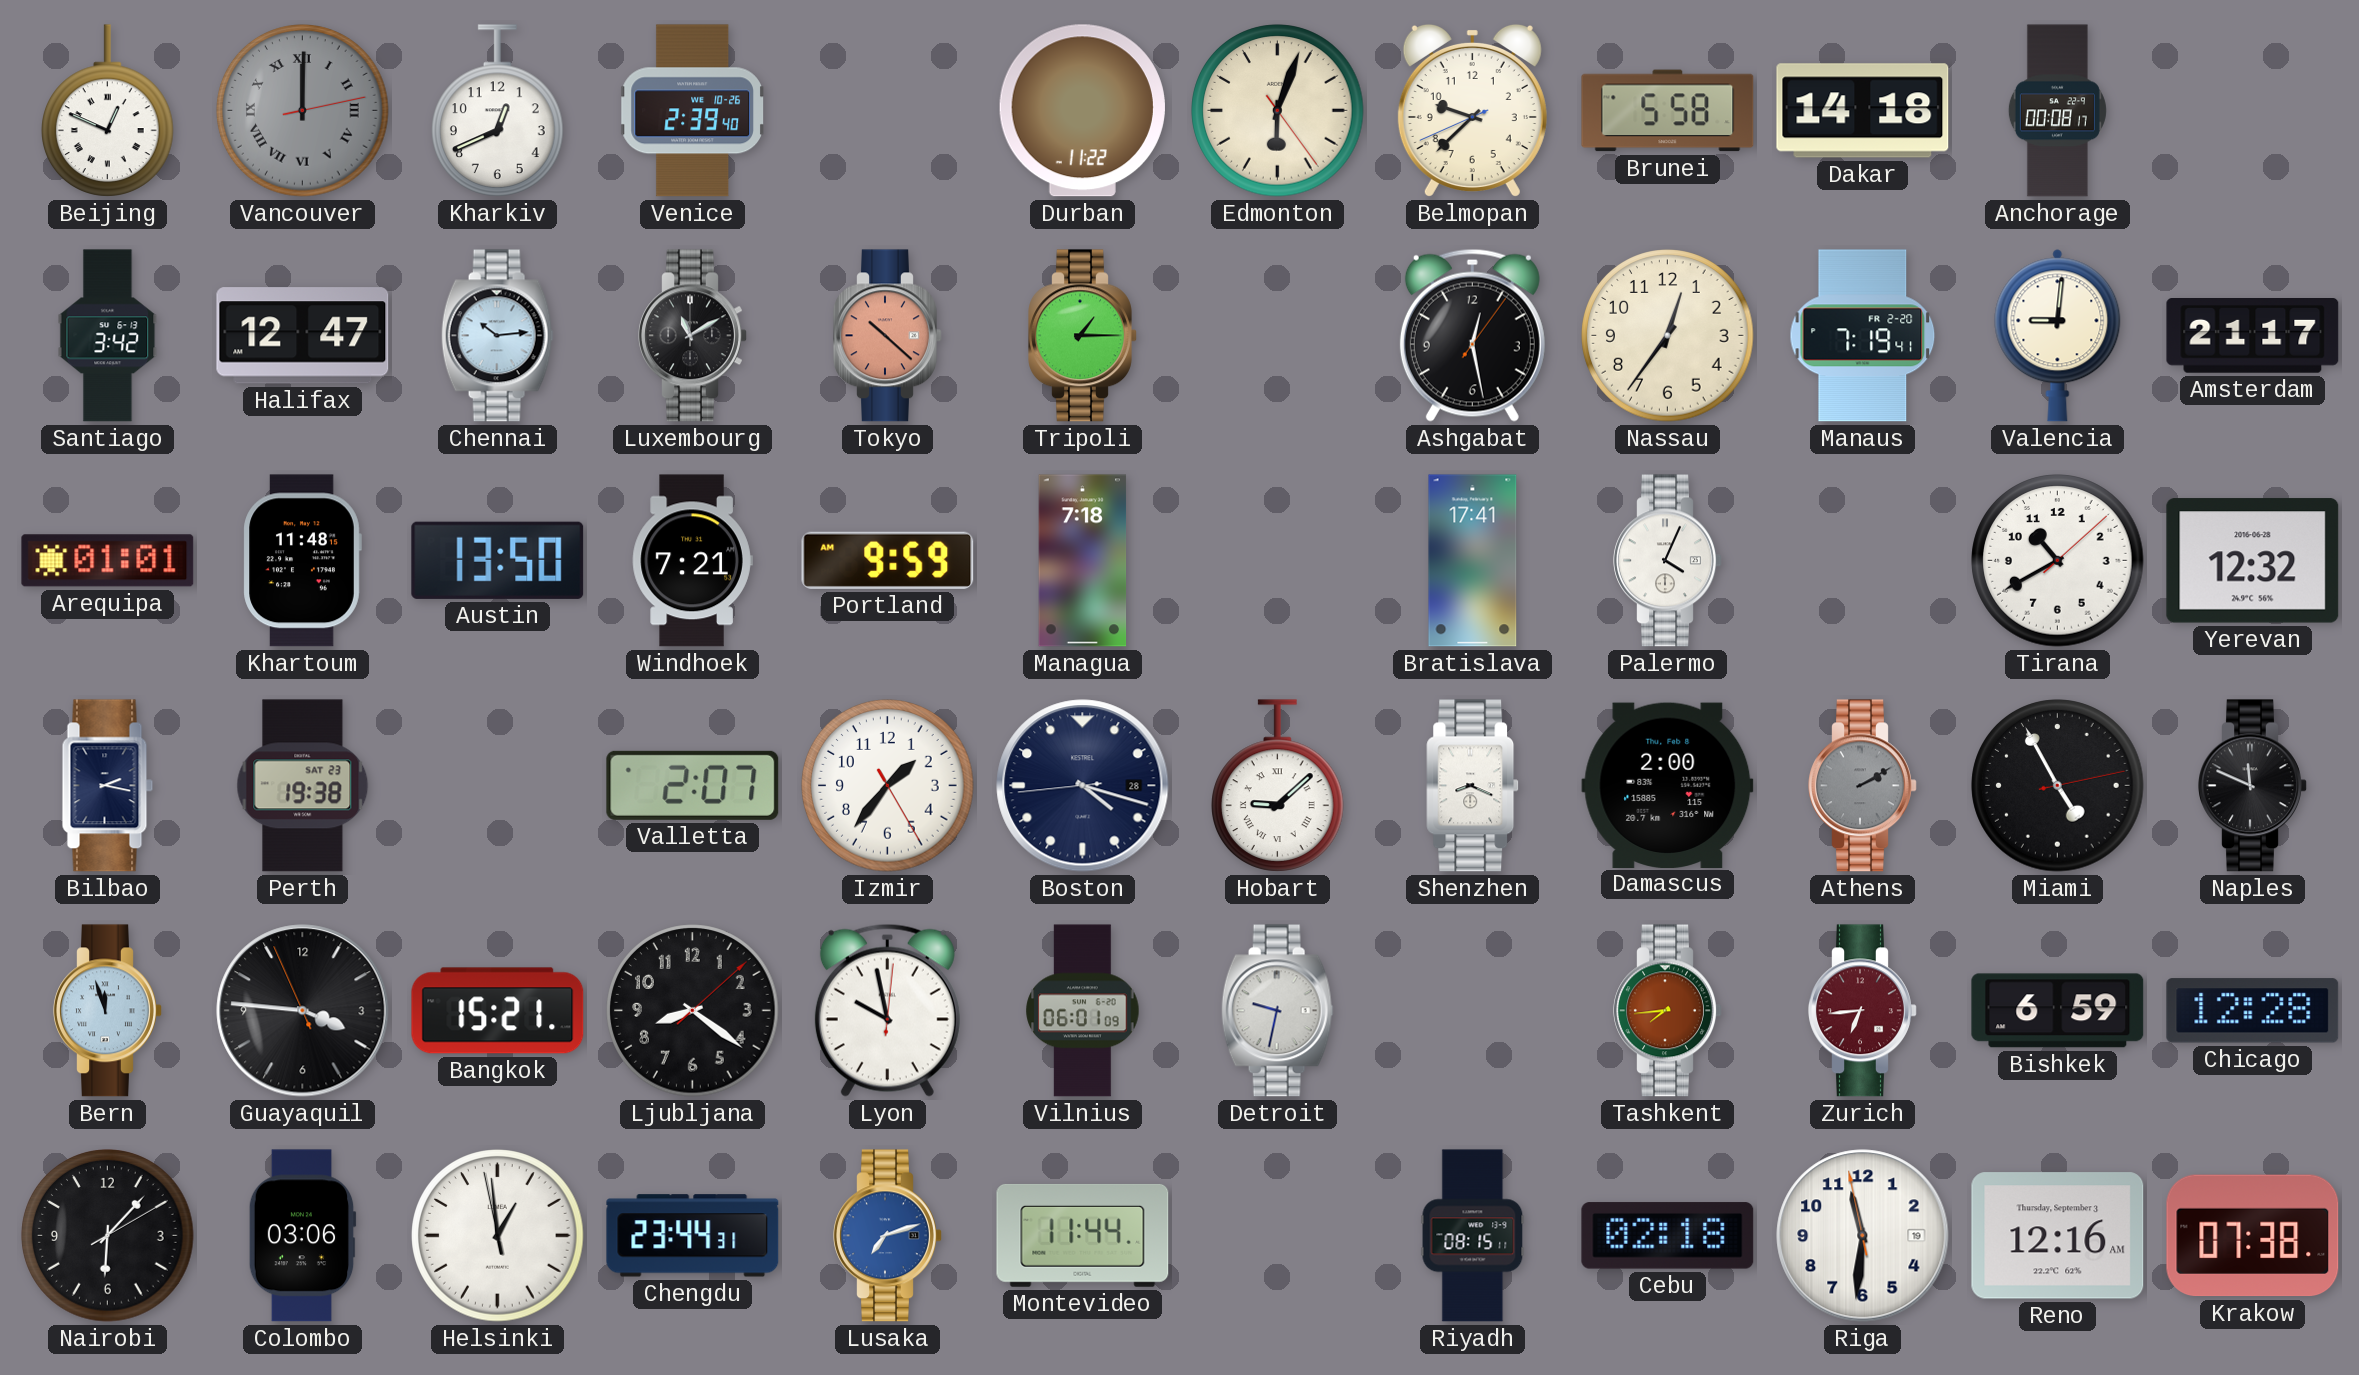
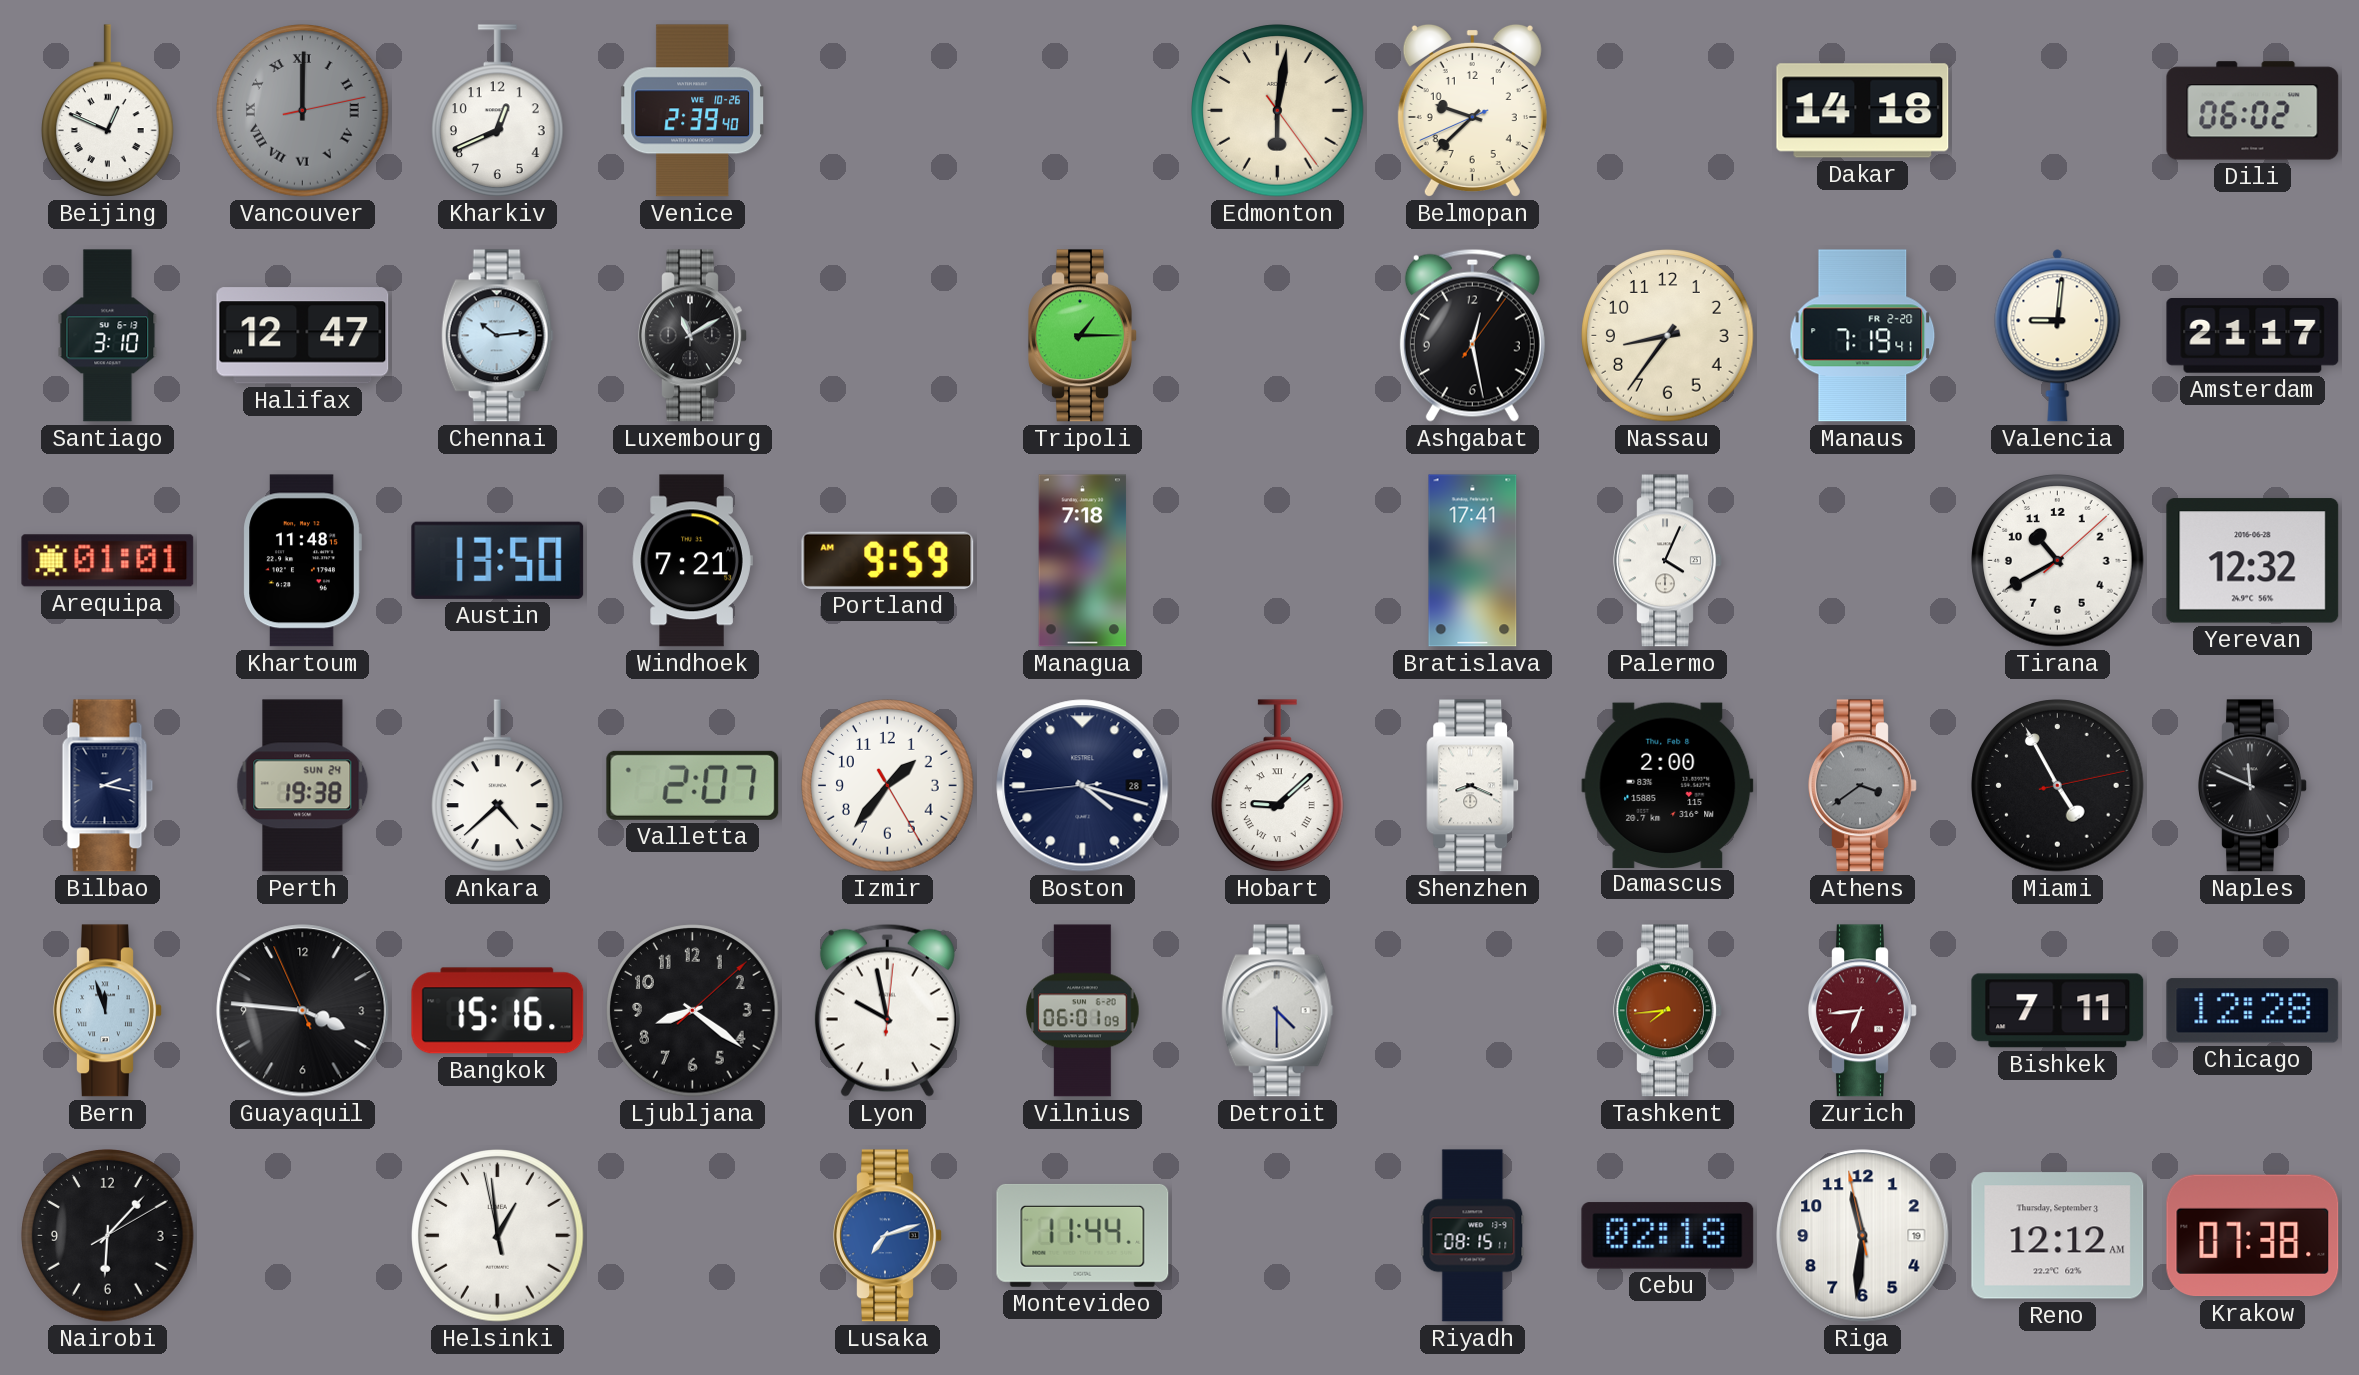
Durban: 11:22 -> none
Edmonton: 6:03 -> 6:01
Brunei: 5:58 -> none
Anchorage: 00:08 -> none
Dili: none -> 06:02
Santiago: 3:42 -> 3:10
Tokyo: 10:22 -> none
Nassau: 12:36 -> 8:36
Perth date: SAT 23 -> SUN 24
Ankara: none -> 4:38
Athens: 2:10 -> 3:39
Bangkok: 15:21 -> 15:16
Detroit: 9:32 -> 4:30
Bishkek: 6:59 -> 7:11
Colombo: 03:06 -> none
Chengdu: 23:44 -> none
Reno: 12:16 -> 12:12
